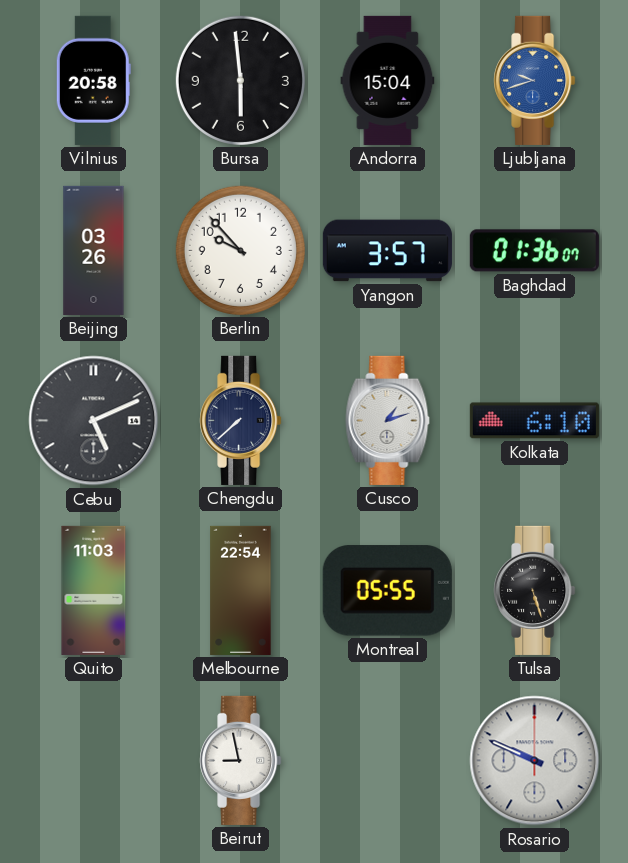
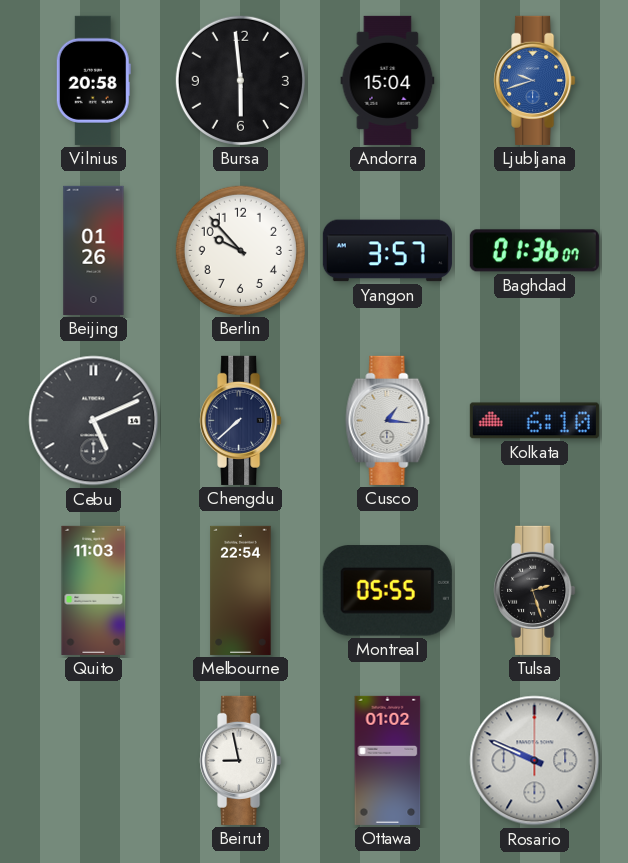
Beijing: 03:26 -> 01:26
Cusco: 1:12 -> 1:16
Tulsa: 5:27 -> 2:27
Ottawa: none -> 01:02
